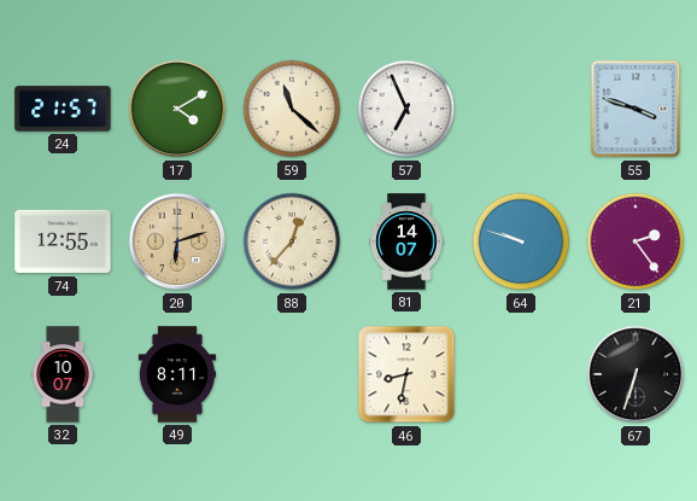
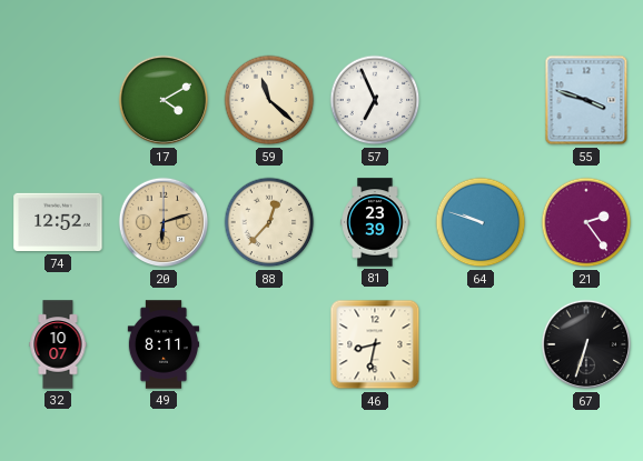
24: 21:57 -> none
74: 12:55 -> 12:52
81: 14:07 -> 23:39
